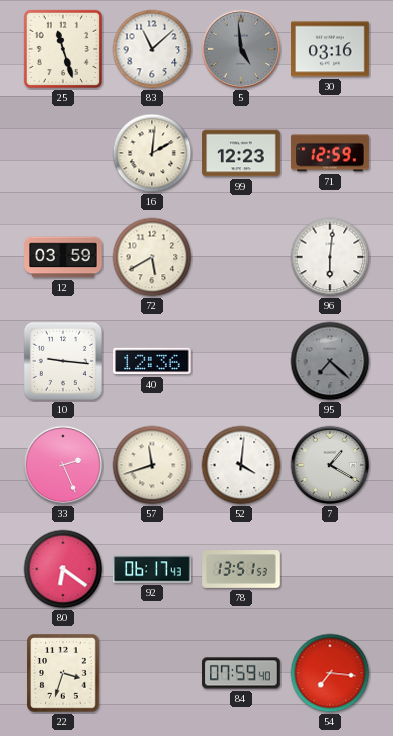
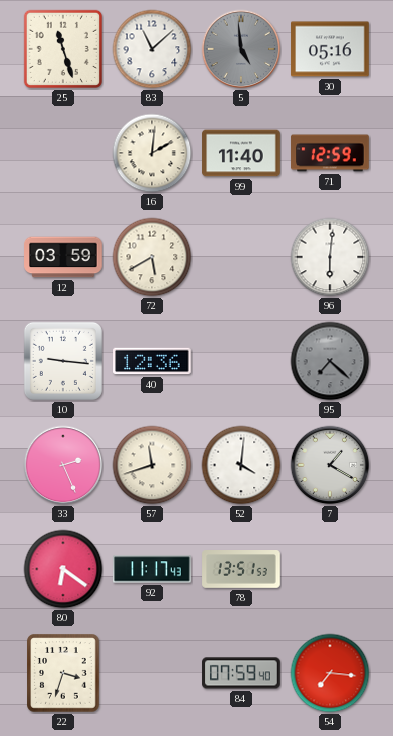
30: 03:16 -> 05:16
99: 12:23 -> 11:40
92: 06:17 -> 11:17
